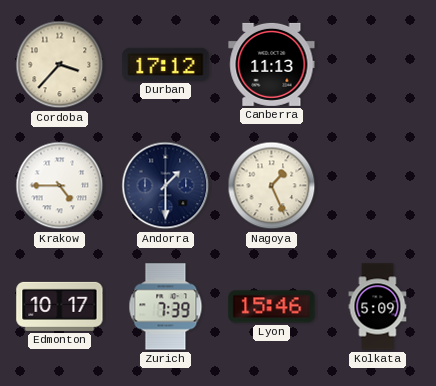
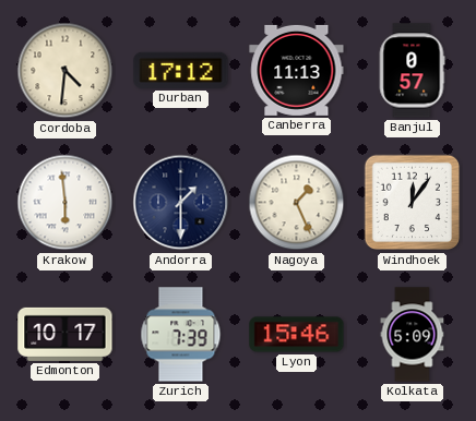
Cordoba: 3:37 -> 4:31
Banjul: none -> 0:57
Krakow: 4:45 -> 5:59
Windhoek: none -> 12:06
